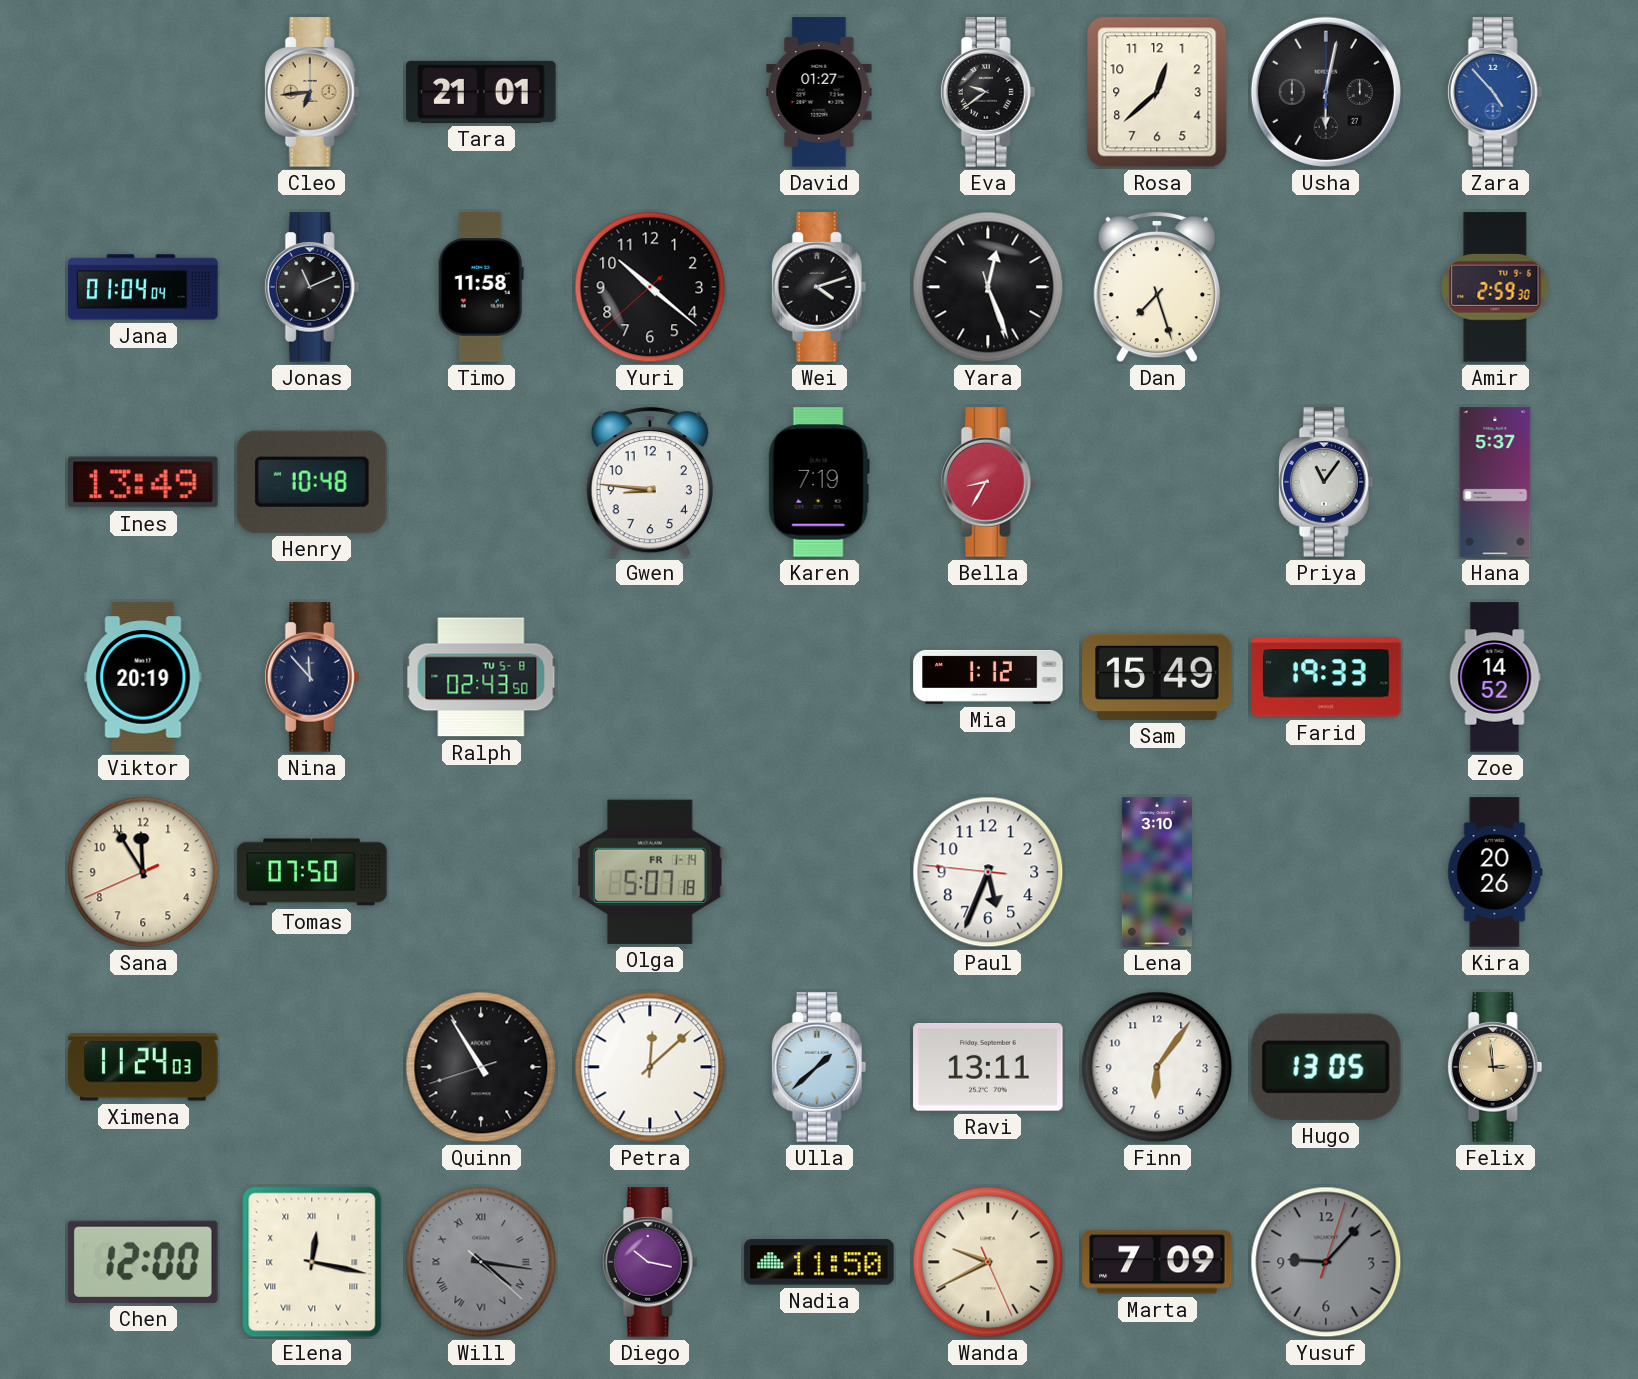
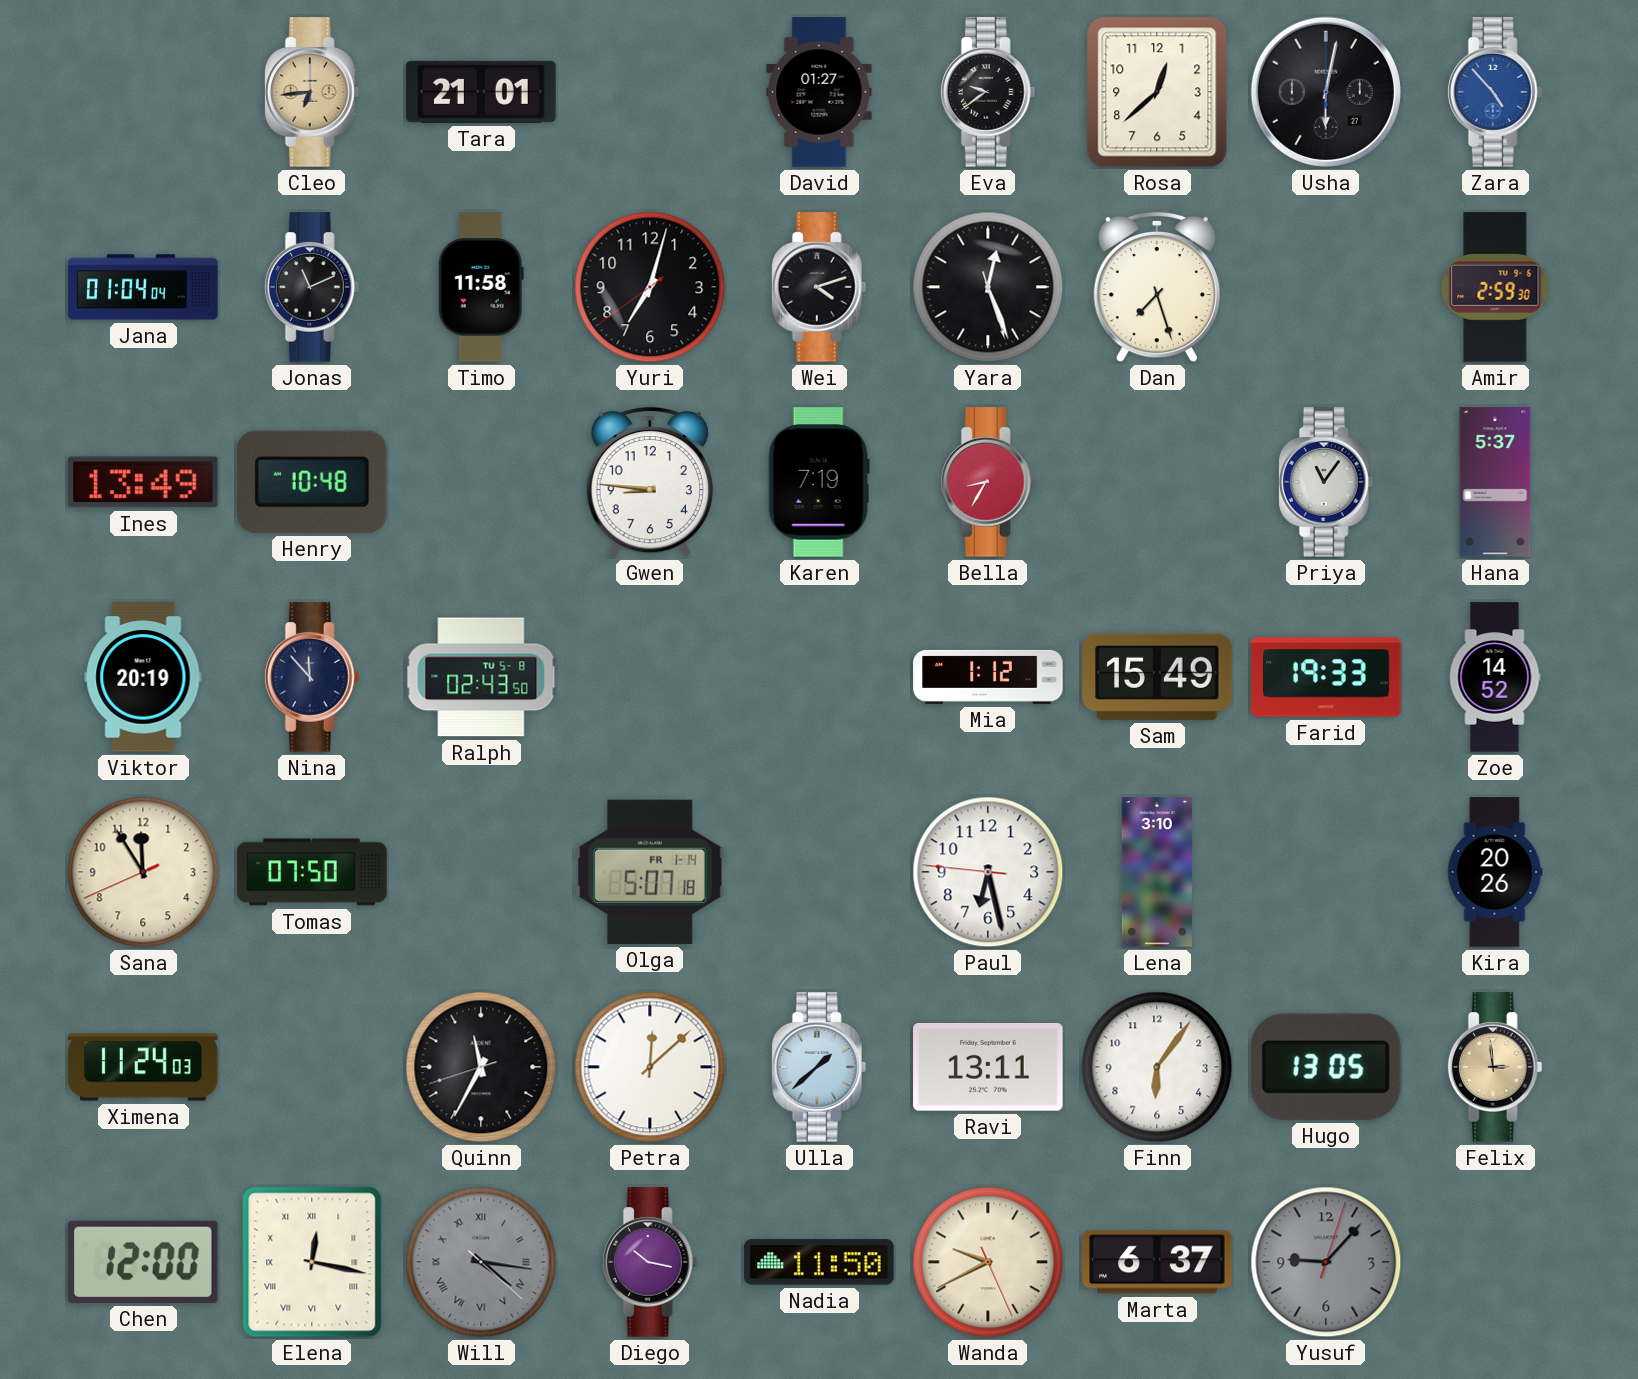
Yuri: 10:21 -> 7:02
Paul: 5:33 -> 6:27
Quinn: 10:54 -> 11:34
Marta: 7:09 -> 6:37
